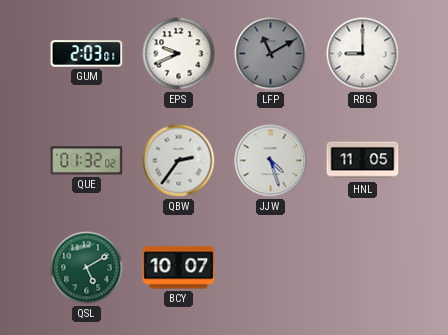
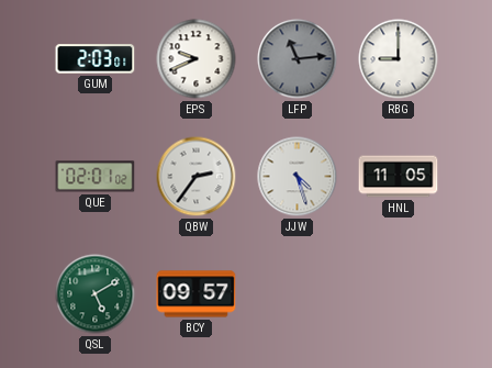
LFP: 11:10 -> 11:14
QUE: 01:32 -> 02:01
BCY: 10:07 -> 09:57
